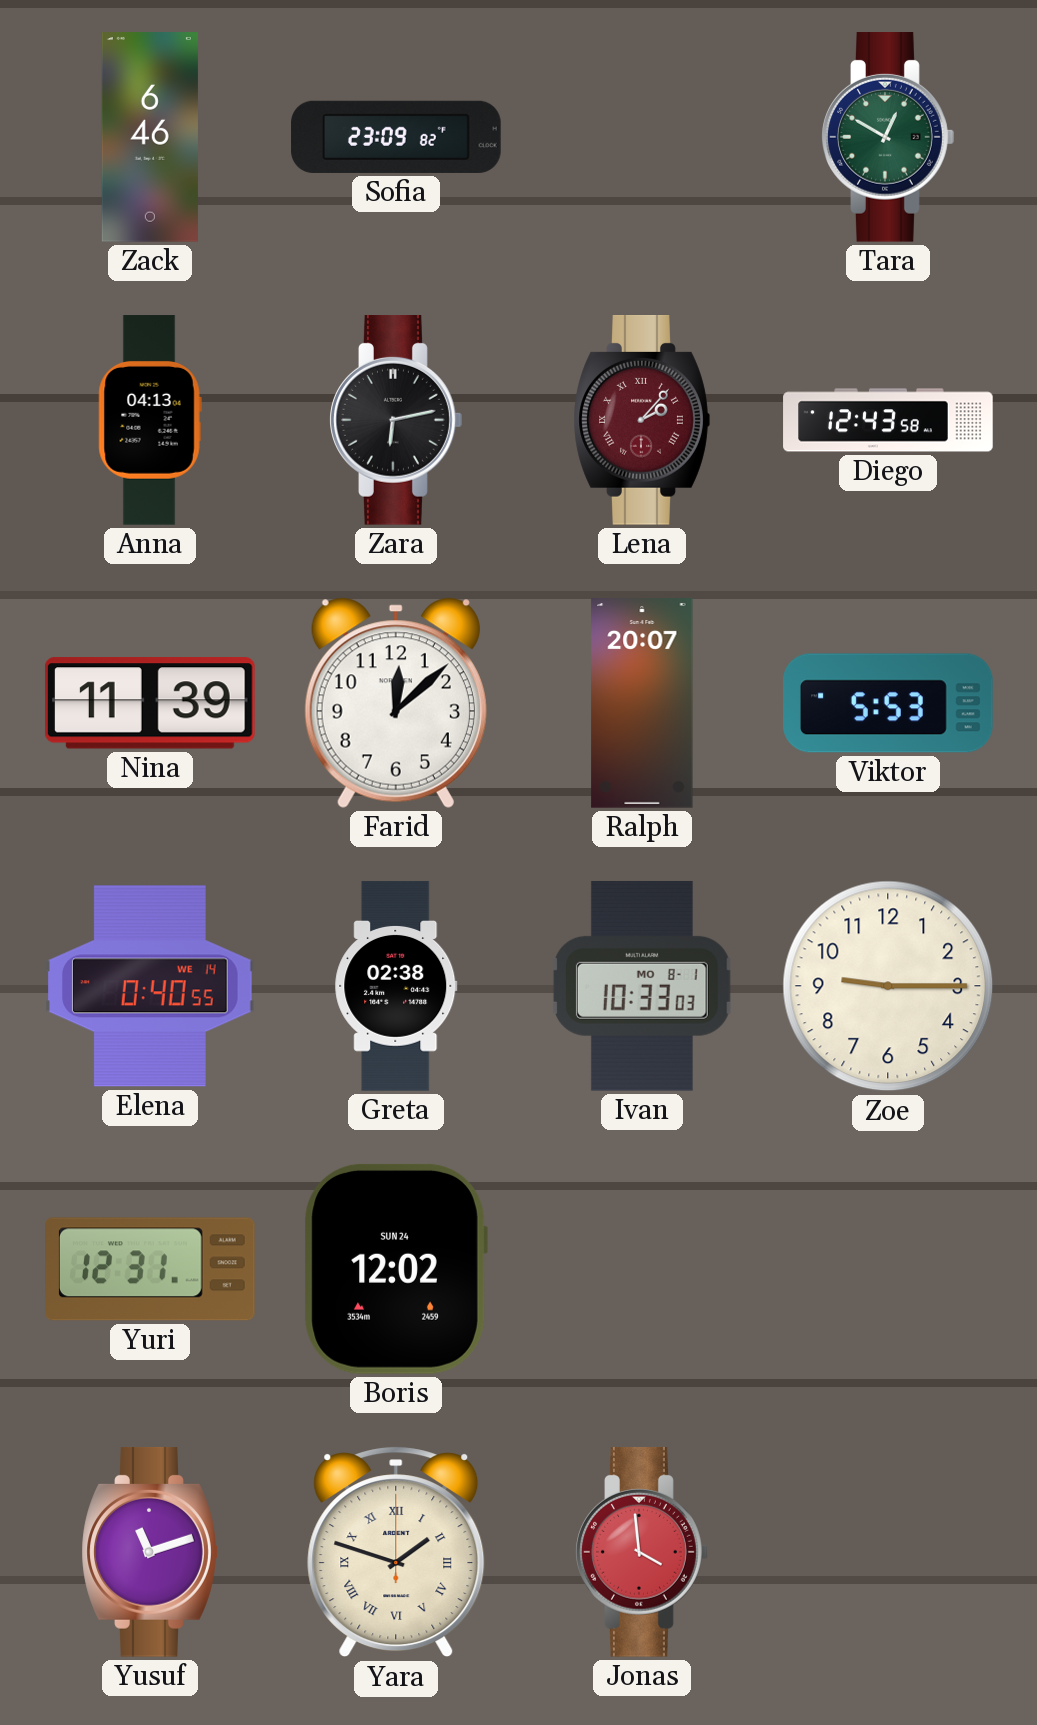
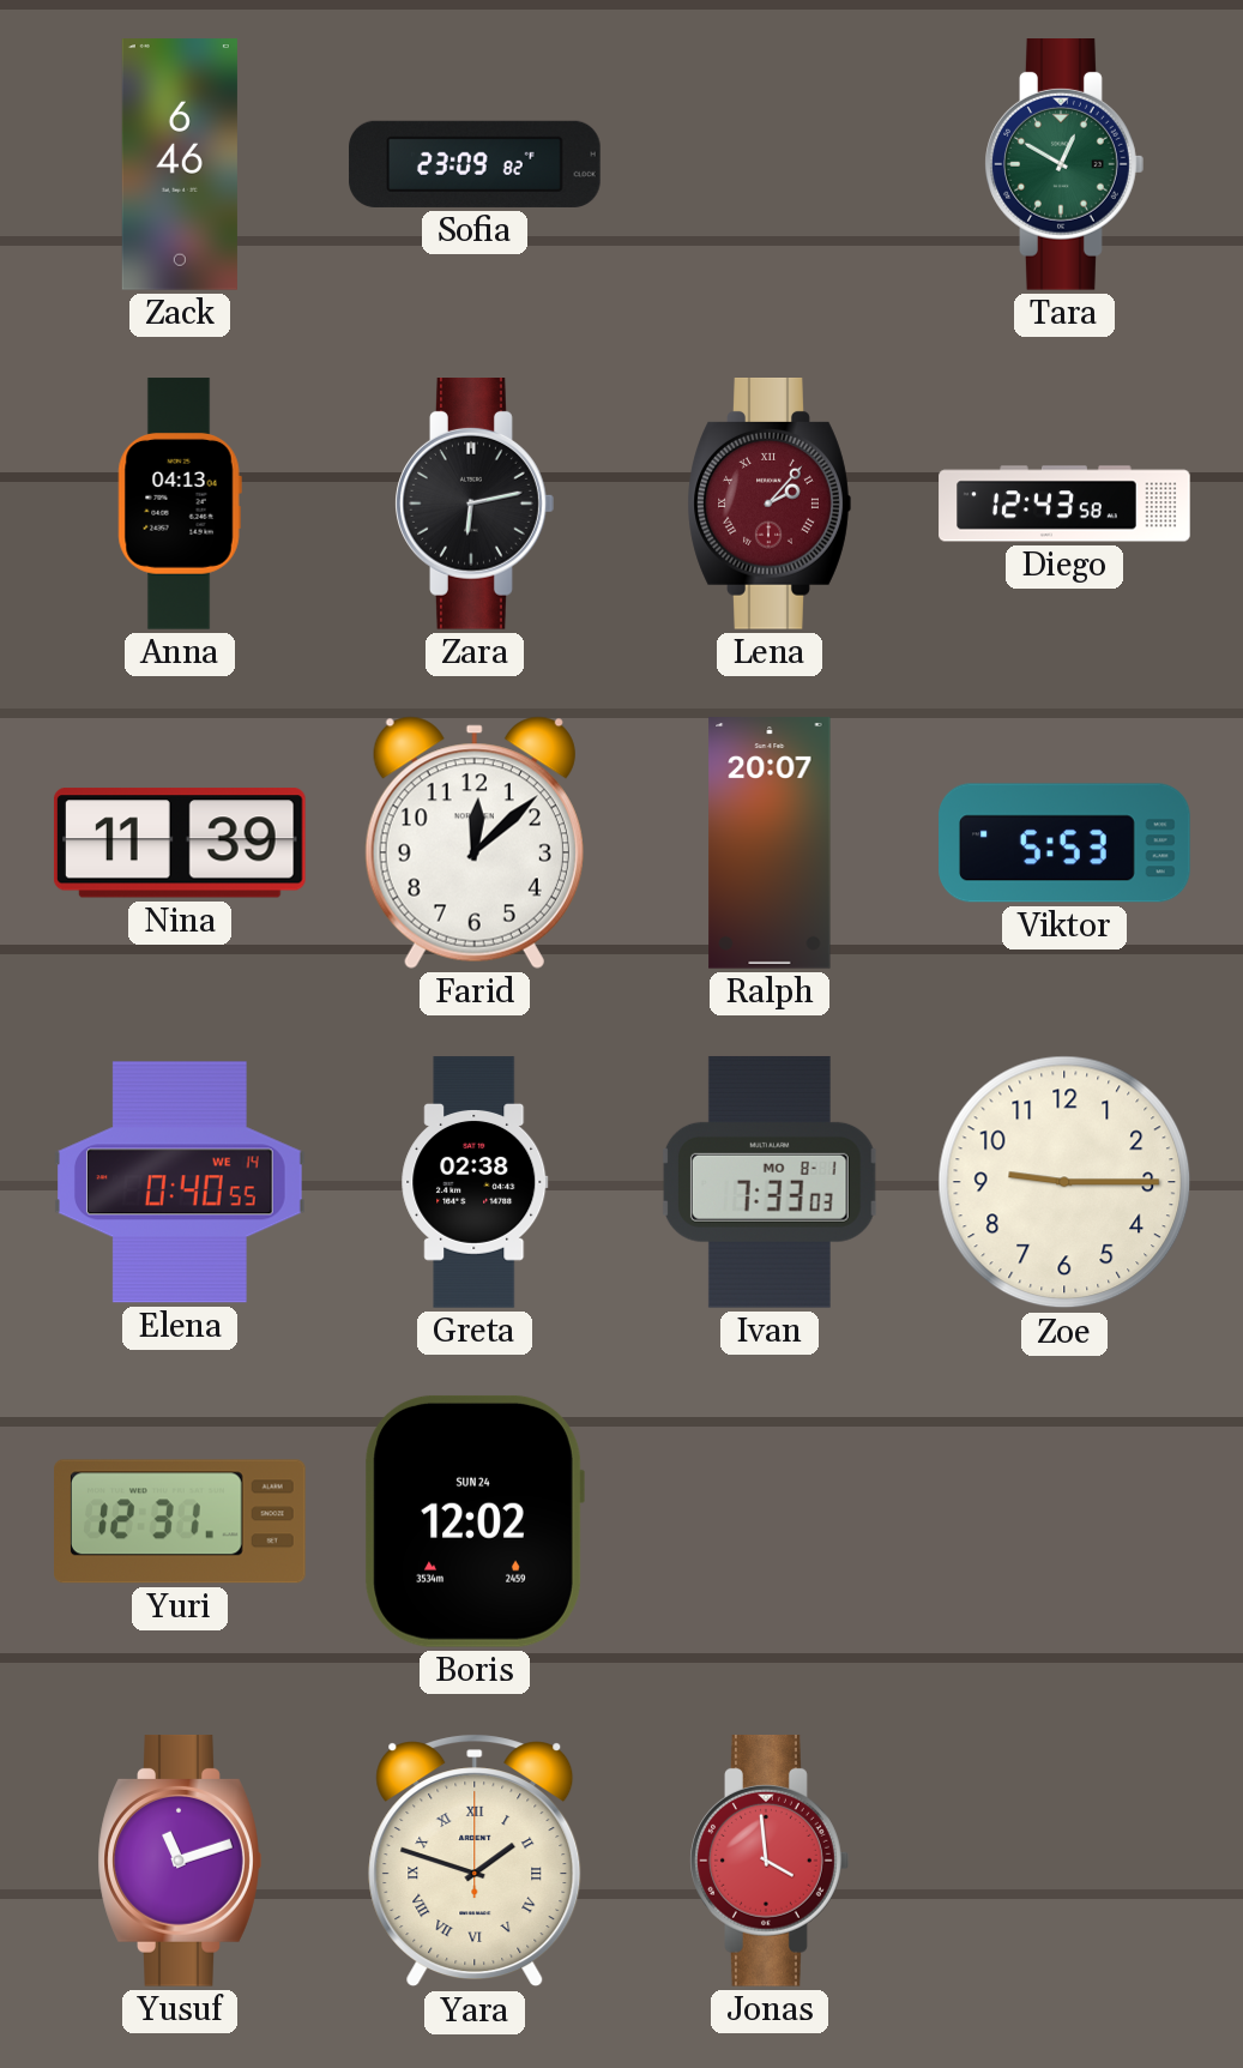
Ivan: 10:33 -> 7:33
